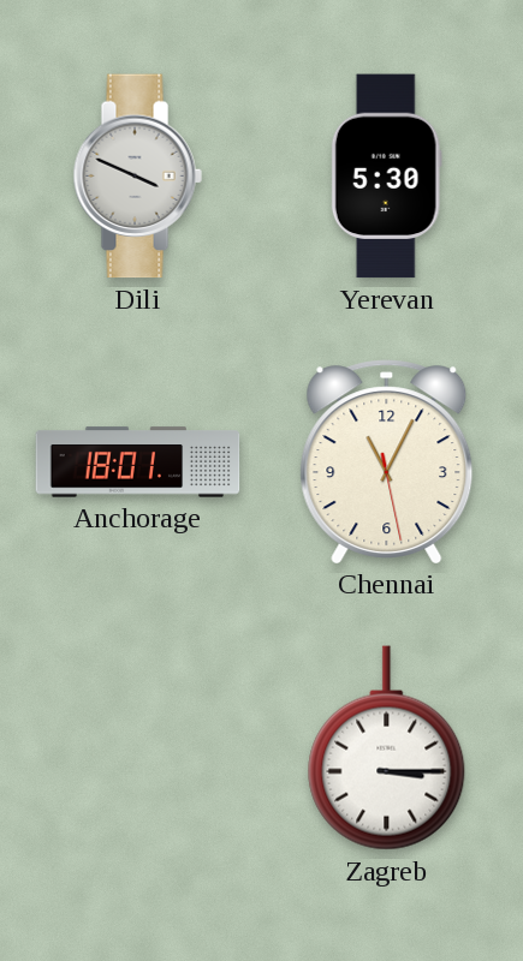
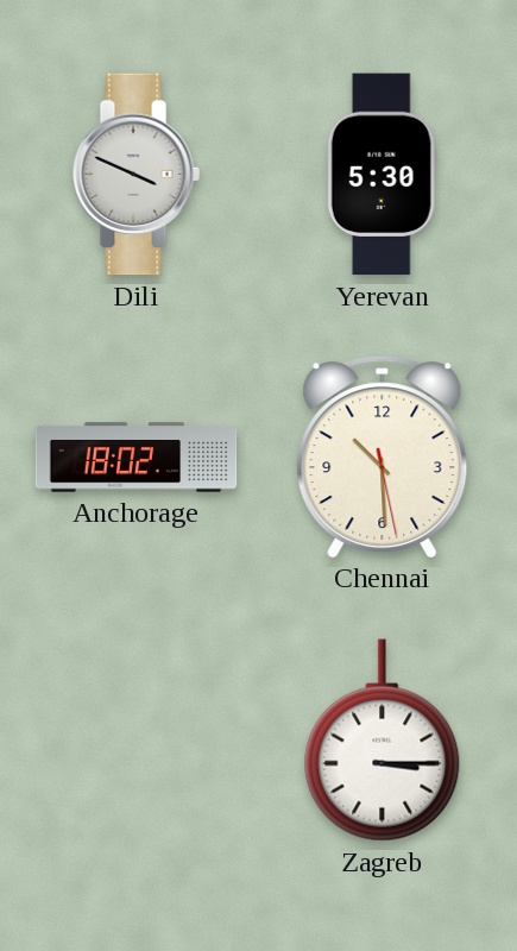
Anchorage: 18:01 -> 18:02
Chennai: 11:04 -> 10:29
